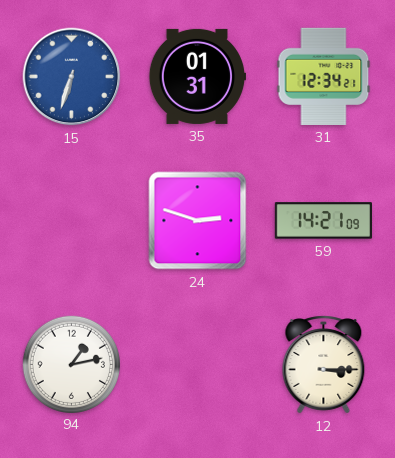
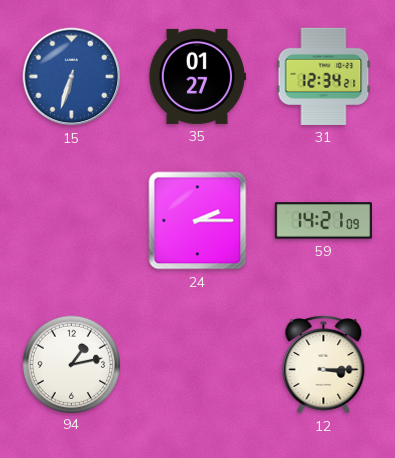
35: 01:31 -> 01:27
24: 2:48 -> 2:15
